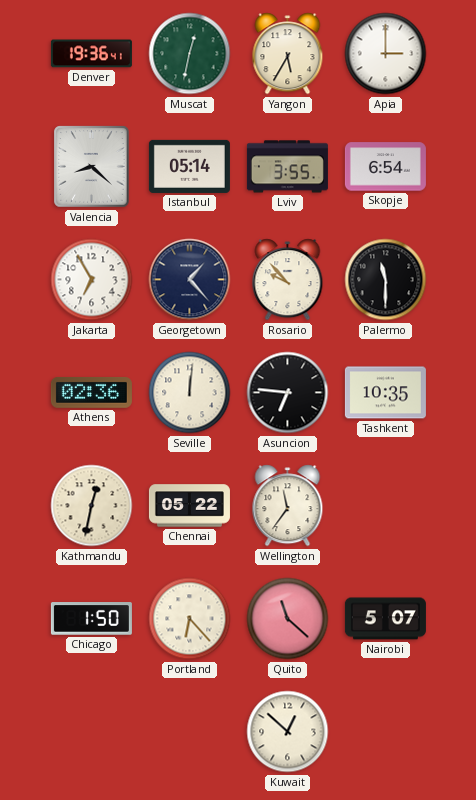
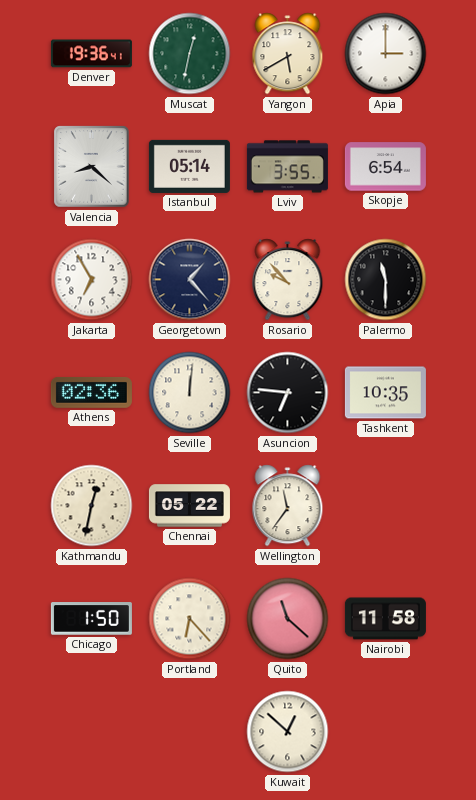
Yangon: 5:35 -> 5:40
Nairobi: 5:07 -> 11:58
